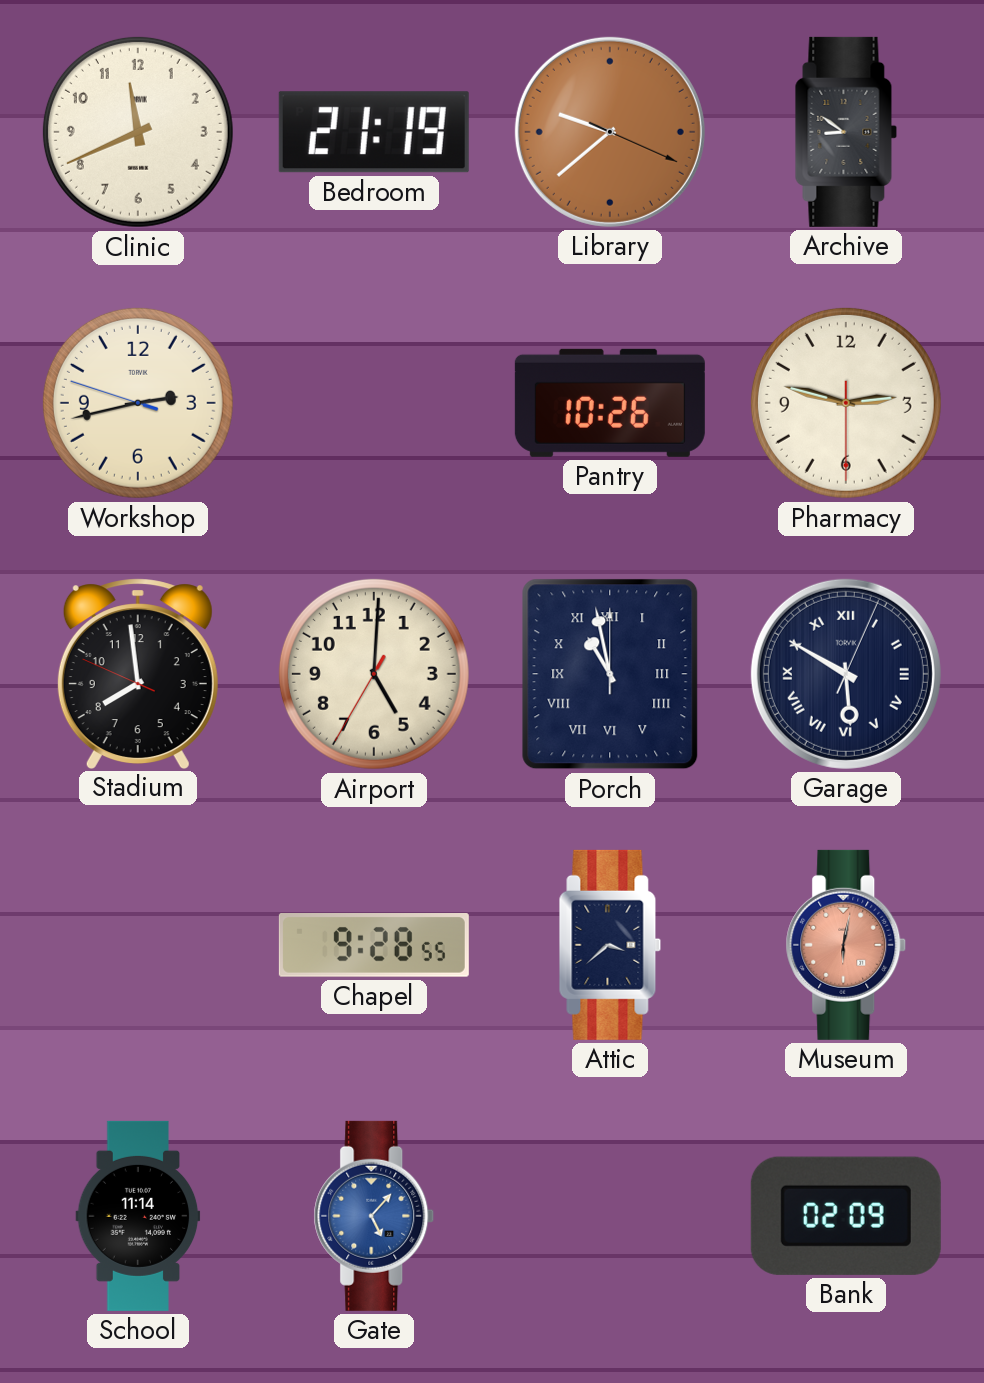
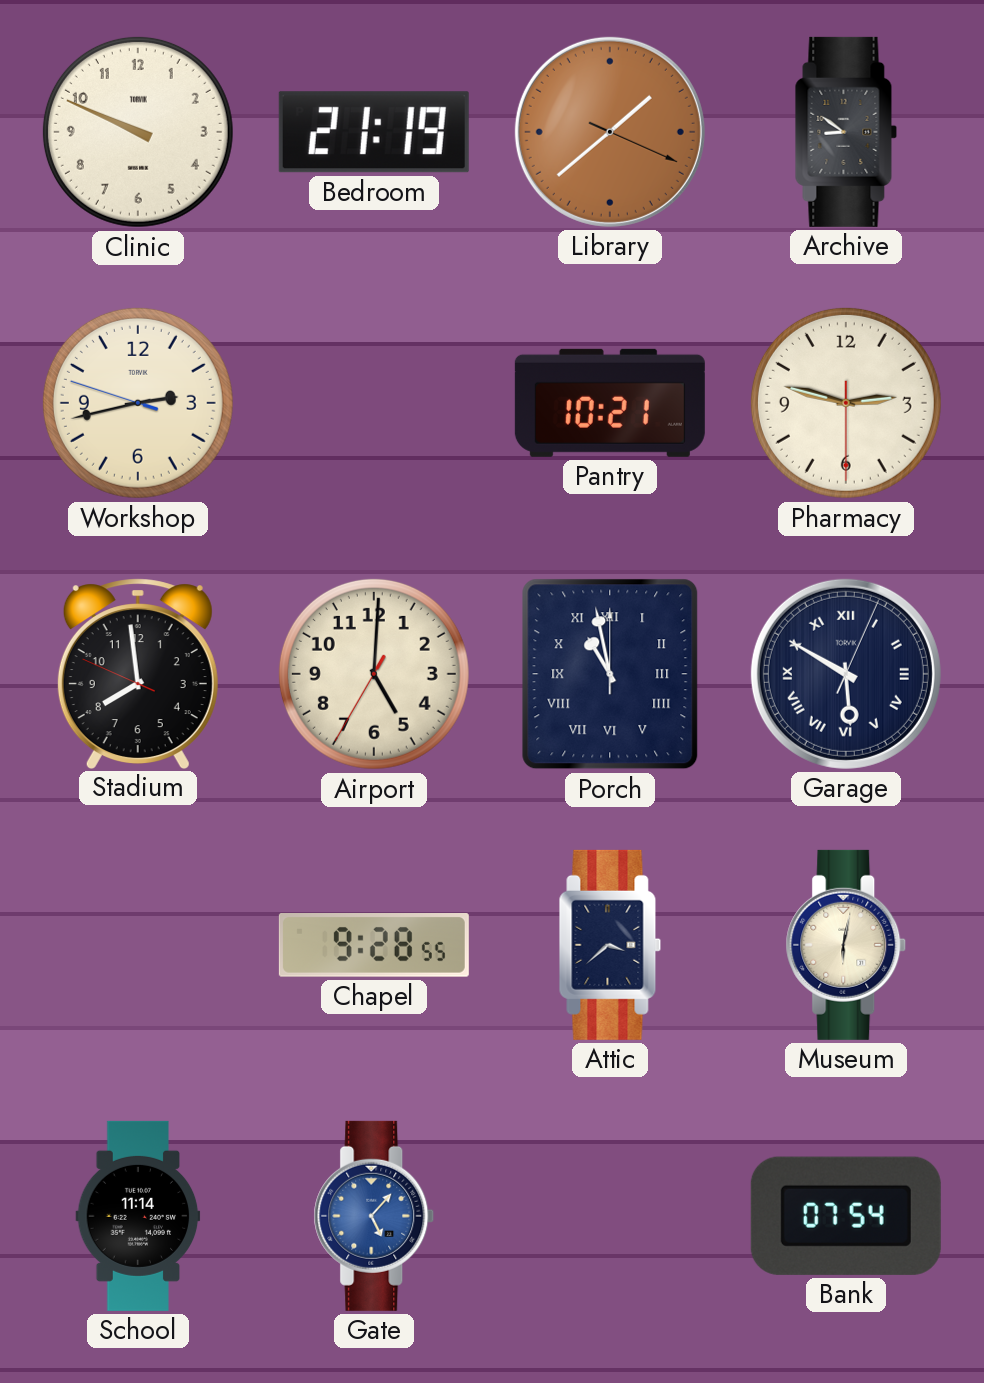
Clinic: 11:41 -> 9:49
Library: 9:38 -> 1:38
Pantry: 10:26 -> 10:21
Museum dial: salmon -> cream
Bank: 02:09 -> 07:54
